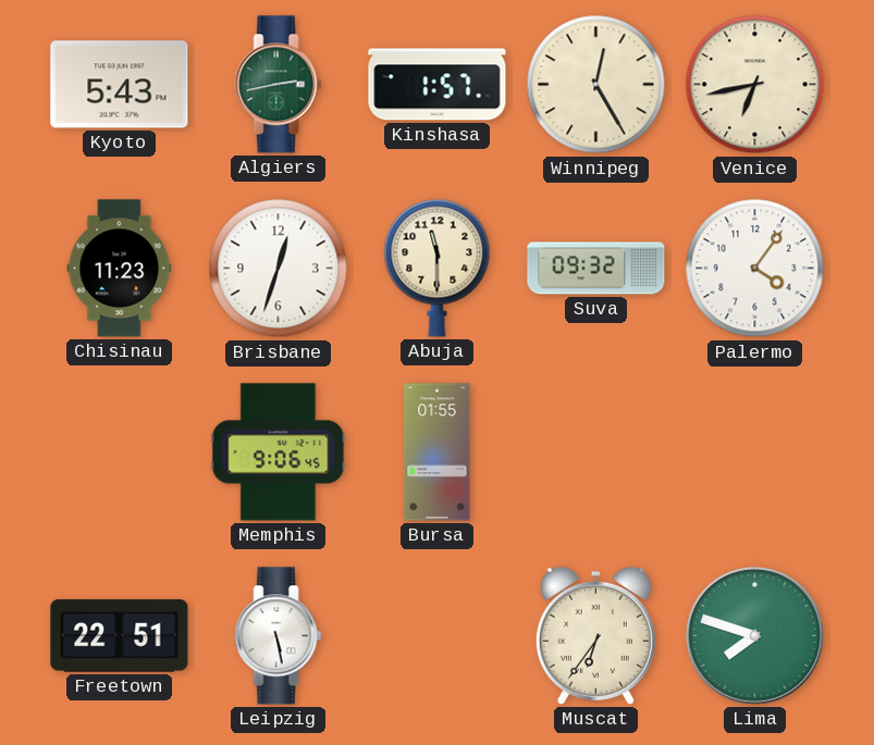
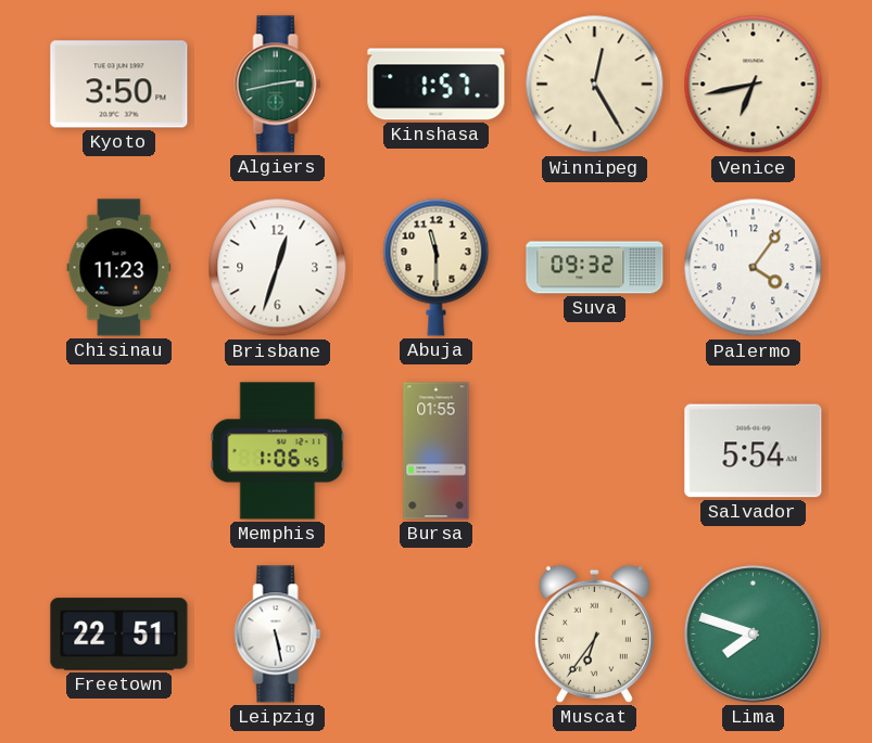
Kyoto: 5:43 -> 3:50
Memphis: 9:06 -> 1:06
Salvador: none -> 5:54
